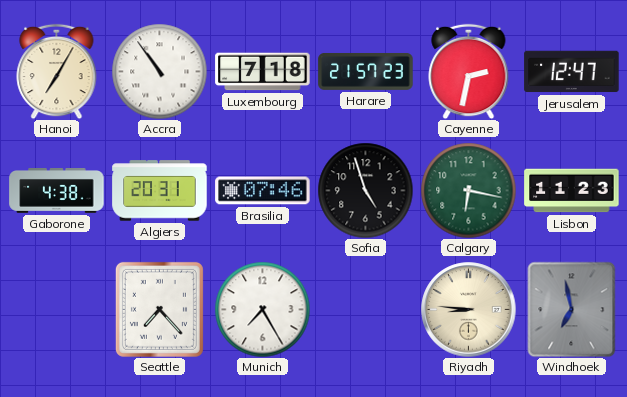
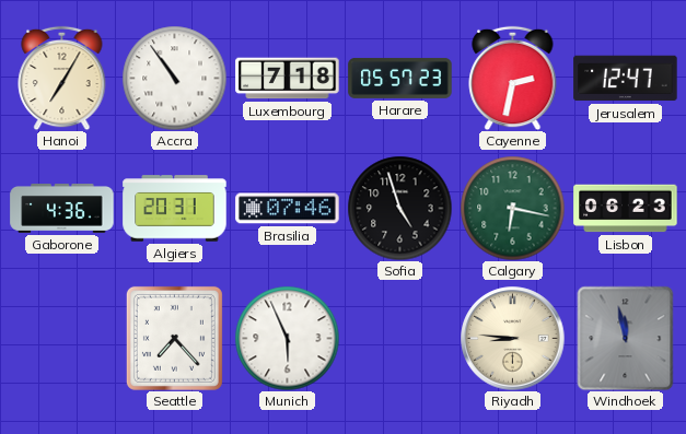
Harare: 21:57 -> 05:57
Gaborone: 4:38 -> 4:36
Lisbon: 11:23 -> 06:23
Munich: 7:25 -> 5:56
Windhoek: 6:58 -> 11:58
